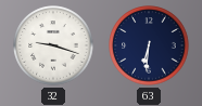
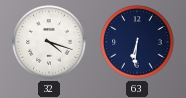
32: 9:18 -> 4:18
